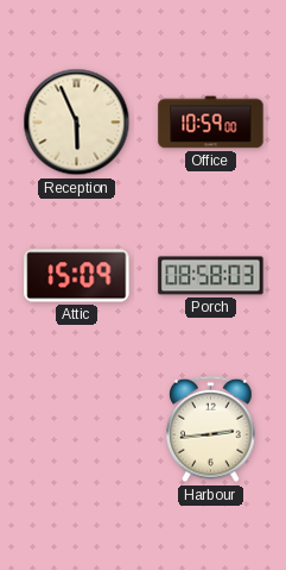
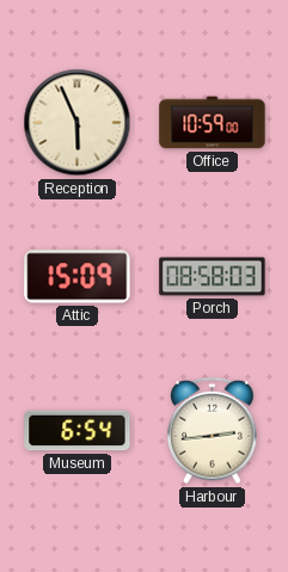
Museum: none -> 6:54
